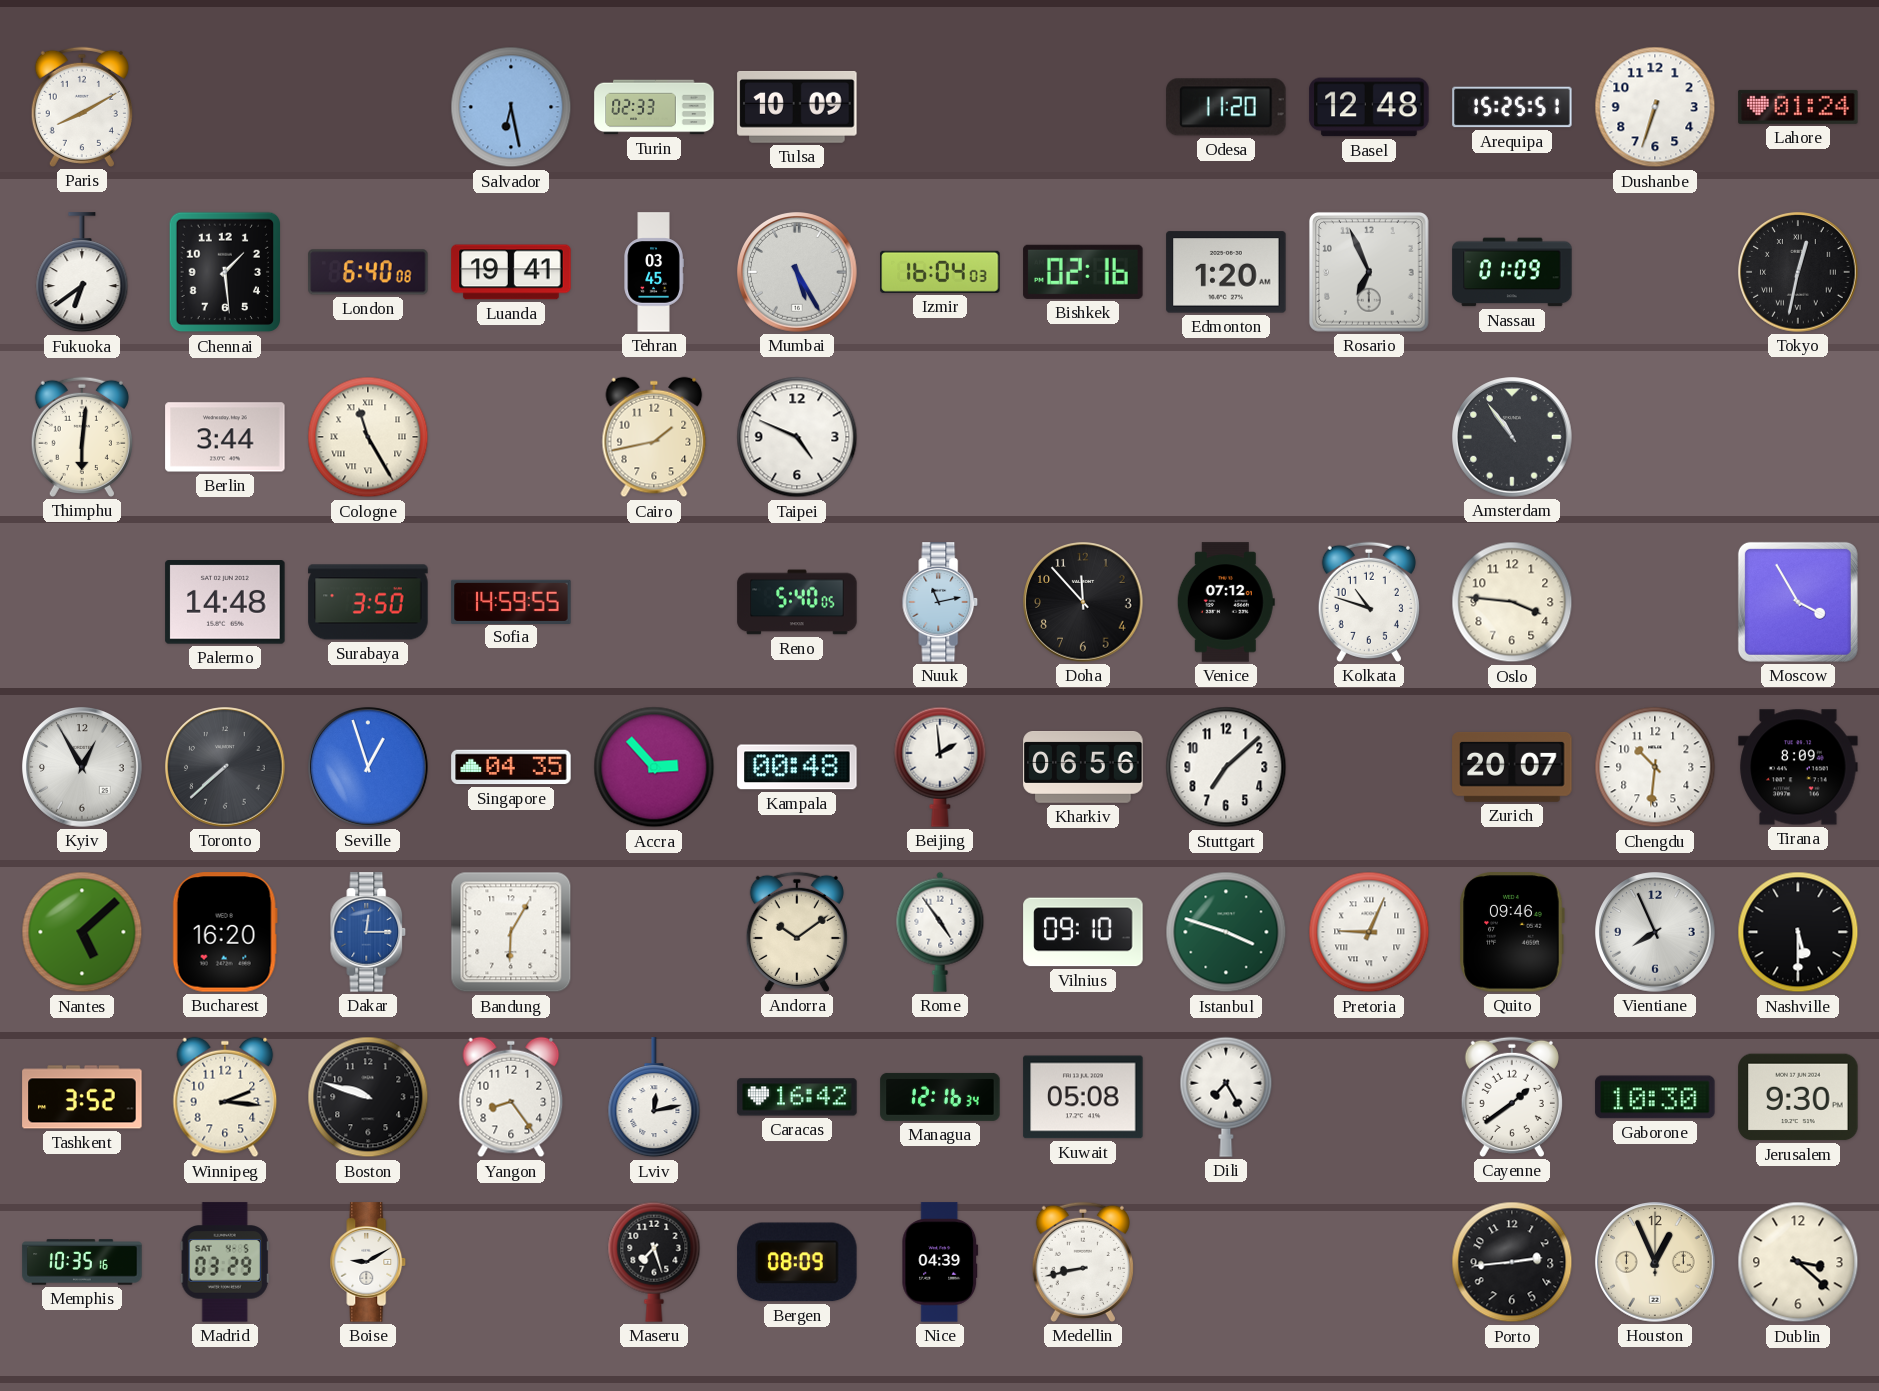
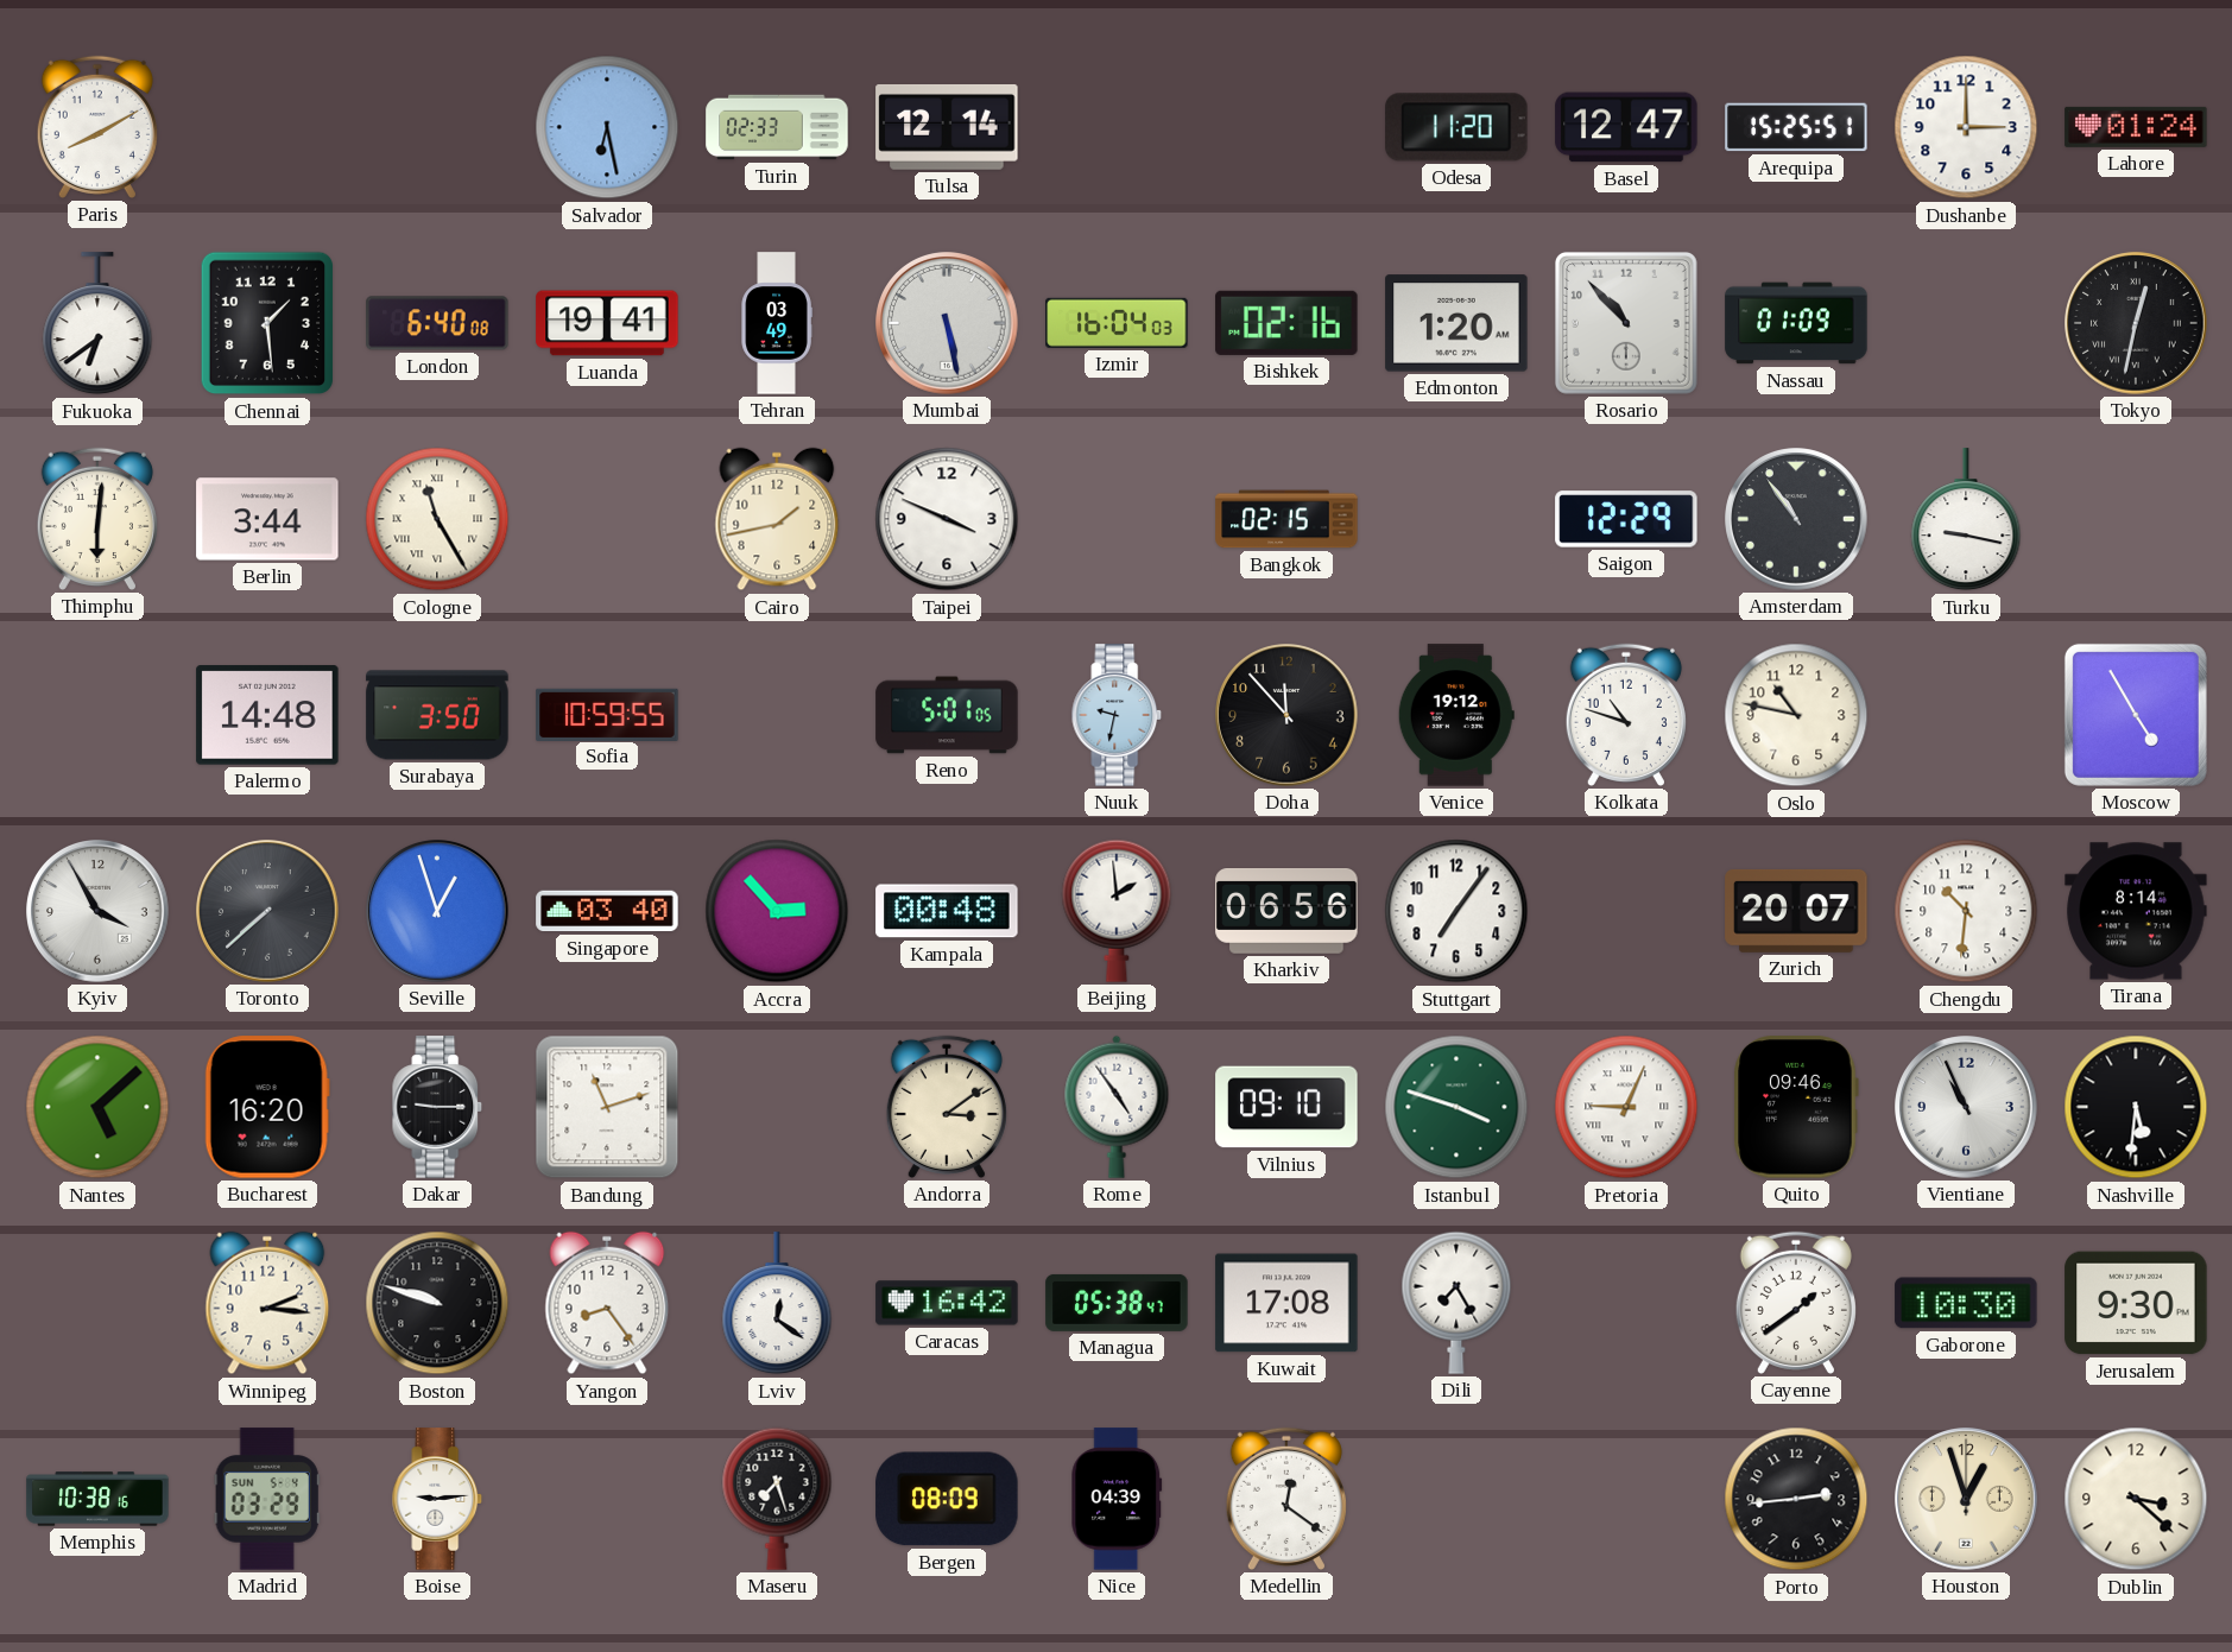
Tulsa: 10:09 -> 12:14
Basel: 12:48 -> 12:47
Dushanbe: 6:33 -> 3:00
Tehran: 03:45 -> 03:49
Mumbai: 5:25 -> 5:28
Rosario: 6:56 -> 10:53
Taipei: 4:49 -> 3:49
Bangkok: none -> 02:15
Saigon: none -> 12:29
Turku: none -> 9:17
Sofia: 14:59 -> 10:59
Reno: 5:40 -> 5:01
Nuuk: 11:13 -> 9:32
Venice: 07:12 -> 19:12
Oslo: 3:46 -> 10:47
Moscow: 3:55 -> 4:55
Kyiv: 12:55 -> 3:55
Singapore: 04:35 -> 03:40
Stuttgart: 7:08 -> 7:06
Tirana: 8:09 -> 8:14
Dakar: 12:15 -> 9:15
Dakar dial: blue -> black
Bandung: 6:05 -> 11:12
Andorra: 10:09 -> 3:09
Vientiane: 7:56 -> 10:56
Nashville: 5:30 -> 5:31
Tashkent: 3:52 -> none
Lviv: 12:13 -> 12:21
Managua: 12:16 -> 05:38
Kuwait: 05:08 -> 17:08
Memphis: 10:35 -> 10:38
Madrid date: SAT 4-5 -> SUN 5-4
Boise: 9:10 -> 9:14
Medellin: 8:43 -> 12:21
Houston: 12:56 -> 12:57
